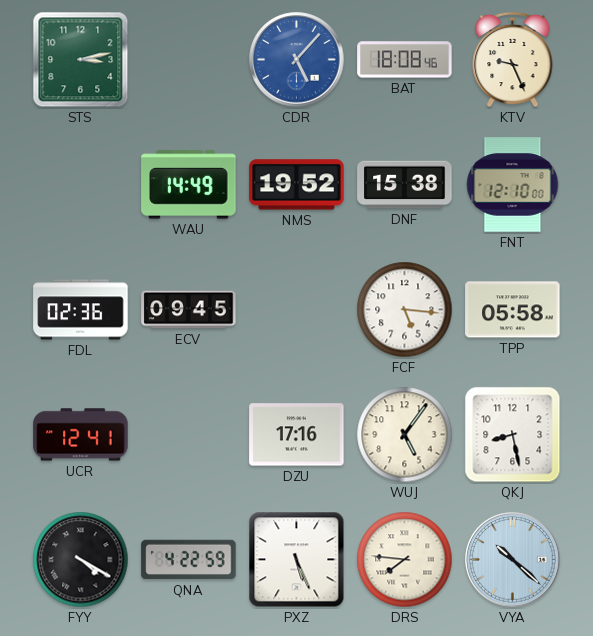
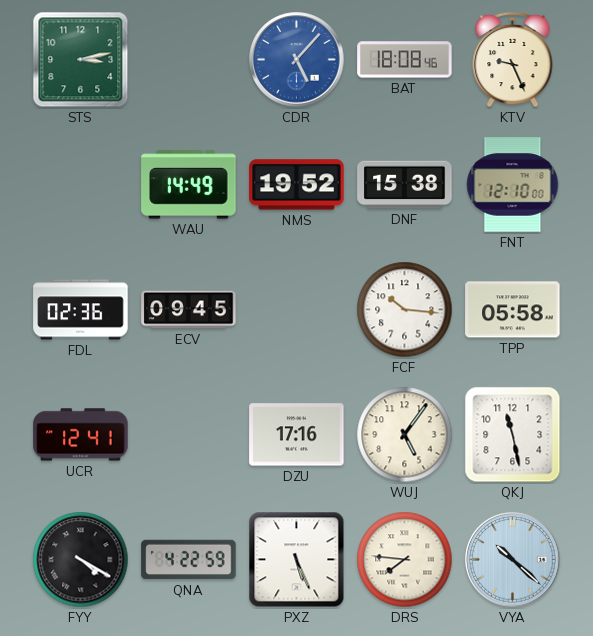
FCF: 5:16 -> 10:16
QKJ: 8:28 -> 11:28
